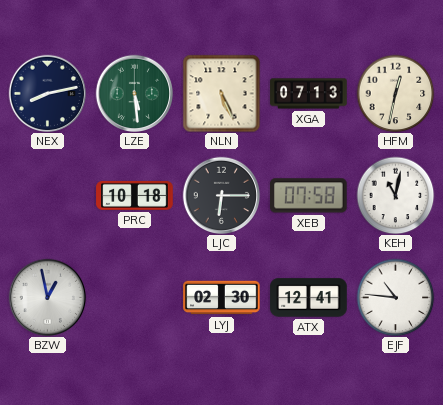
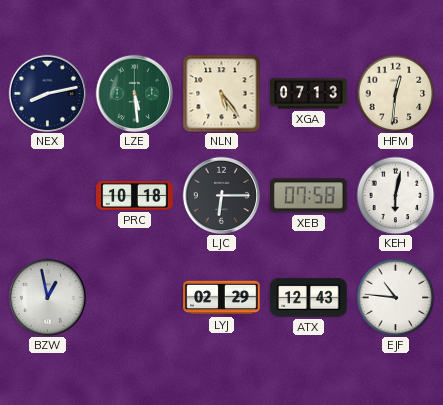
NLN: 5:26 -> 5:24
HFM: 12:32 -> 12:31
KEH: 11:02 -> 6:02
LYJ: 02:30 -> 02:29
ATX: 12:41 -> 12:43
